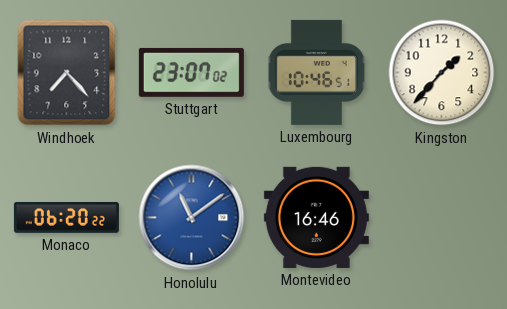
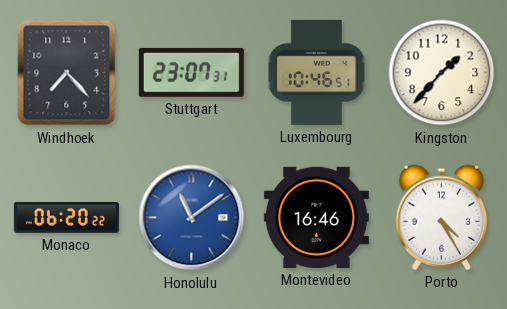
Stuttgart: 23:07:02 -> 23:07:31
Porto: none -> 4:25
